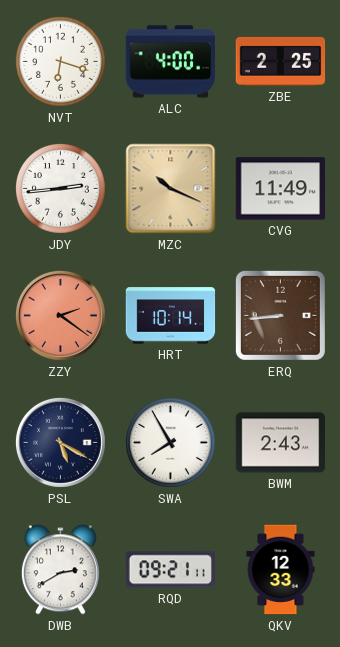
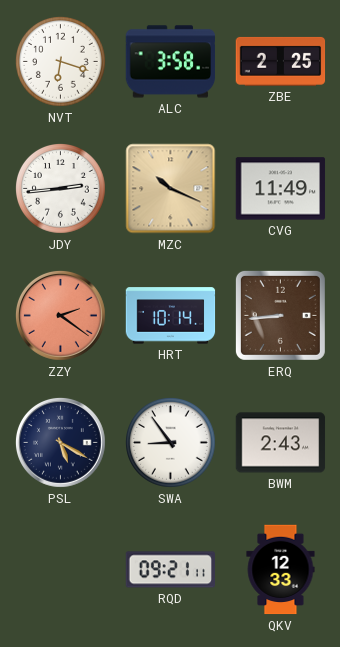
ALC: 4:00 -> 3:58
SWA: 7:55 -> 8:54
DWB: 2:40 -> none
